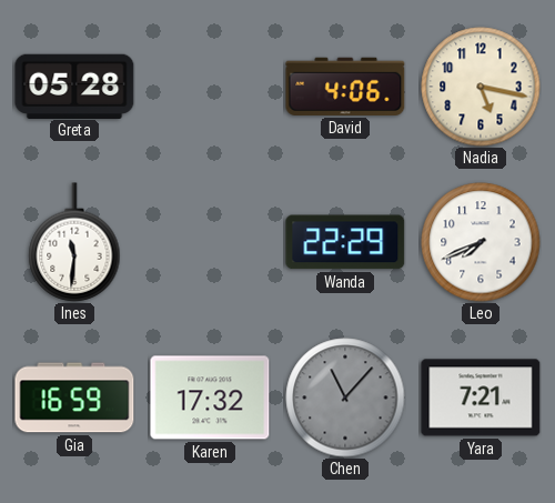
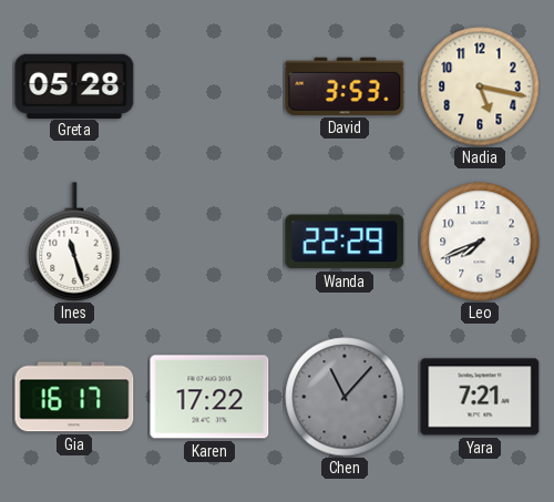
David: 4:06 -> 3:53
Ines: 11:31 -> 11:27
Gia: 16:59 -> 16:17
Karen: 17:32 -> 17:22
